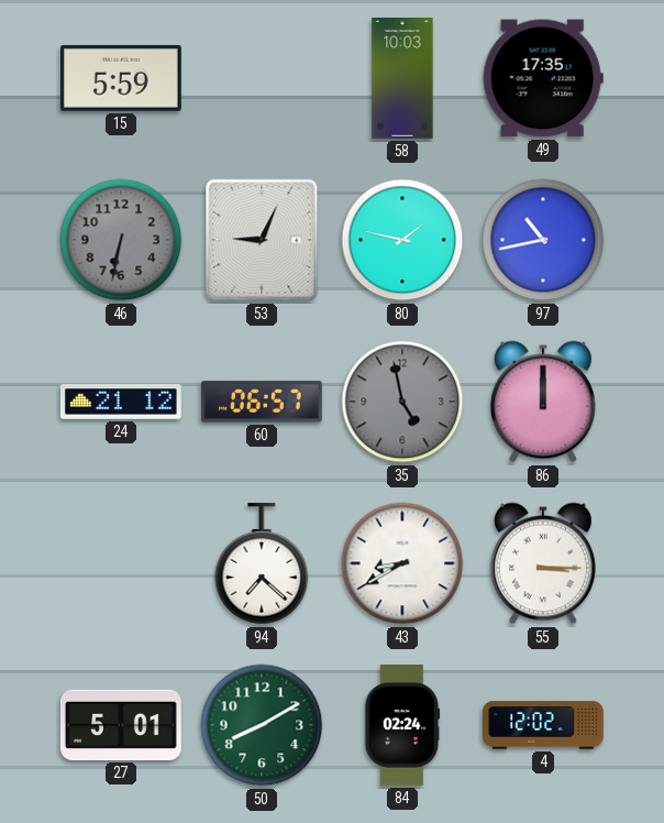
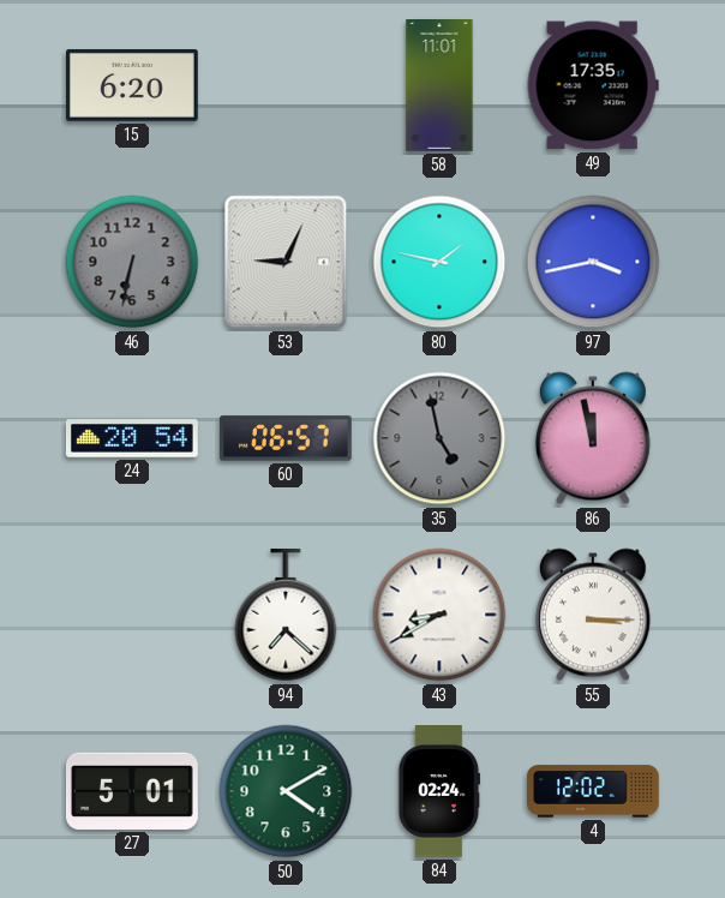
15: 5:59 -> 6:20
58: 10:03 -> 11:01
97: 10:43 -> 3:43
24: 21:12 -> 20:54
86: 12:00 -> 11:58
50: 8:10 -> 4:10
